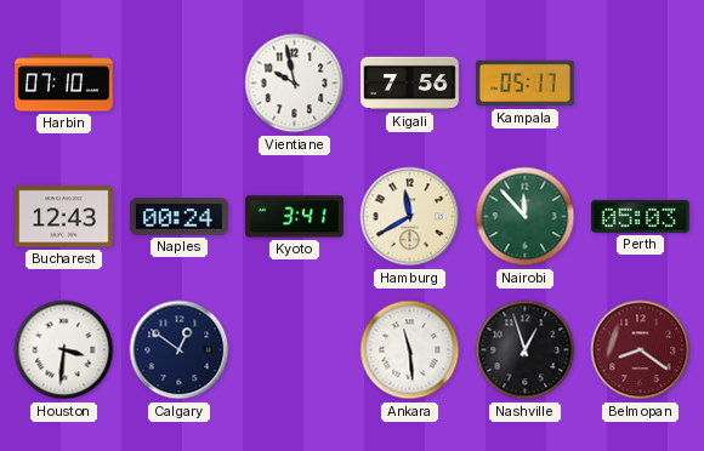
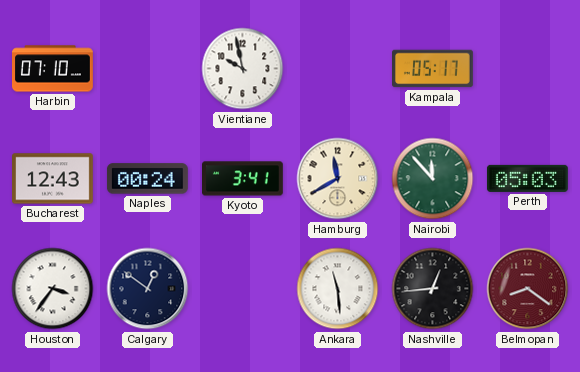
Kigali: 7:56 -> none
Houston: 3:31 -> 3:36
Nashville: 12:57 -> 12:44
